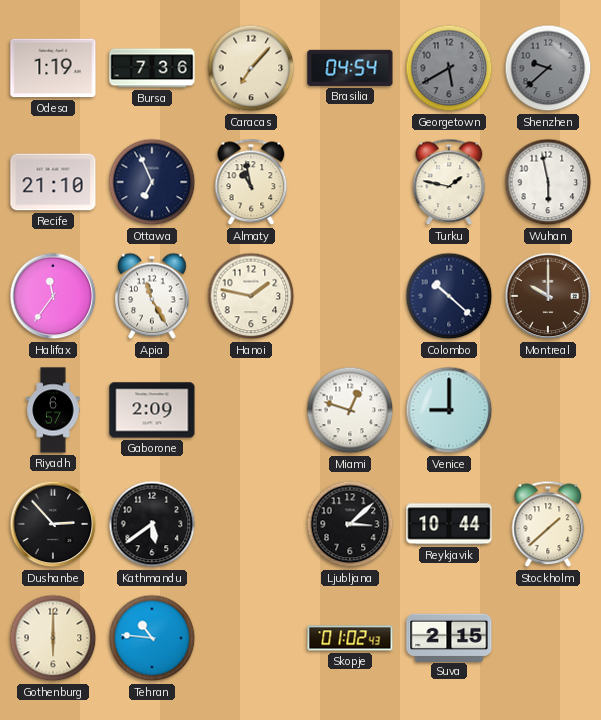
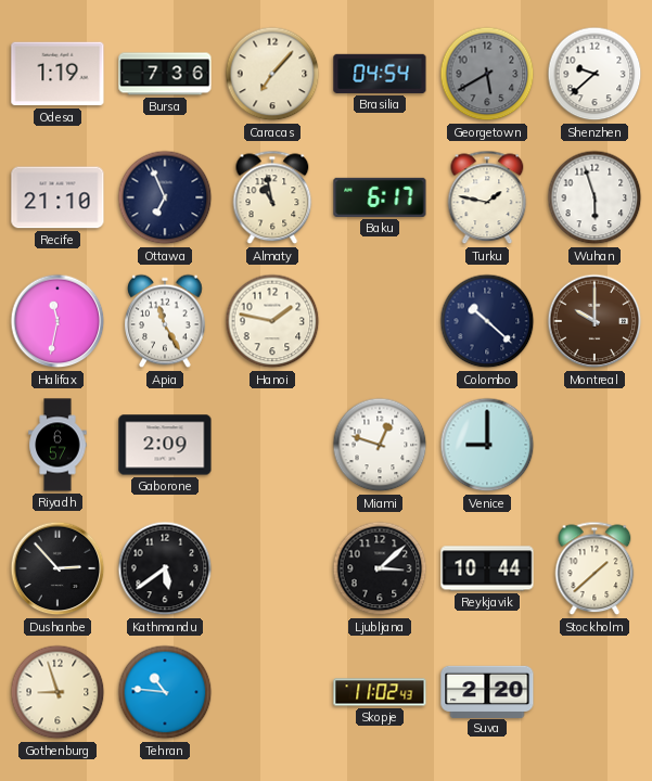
Shenzhen dial: grey -> white
Baku: none -> 6:17
Wuhan: 5:58 -> 5:57
Halifax: 11:36 -> 11:32
Gothenburg: 6:00 -> 8:57
Skopje: 01:02 -> 11:02
Suva: 2:15 -> 2:20
